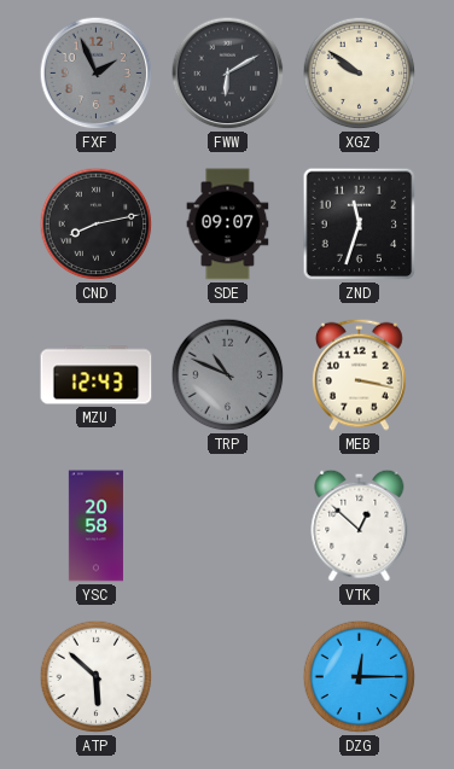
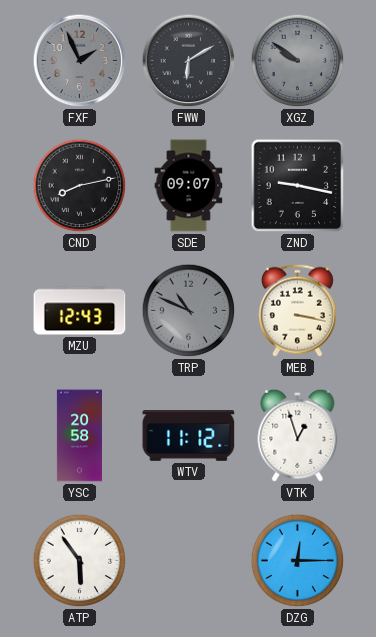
XGZ dial: cream -> grey
ZND: 11:33 -> 9:17
WTV: none -> 11:12
VTK: 12:52 -> 12:57
ATP: 5:52 -> 5:54
